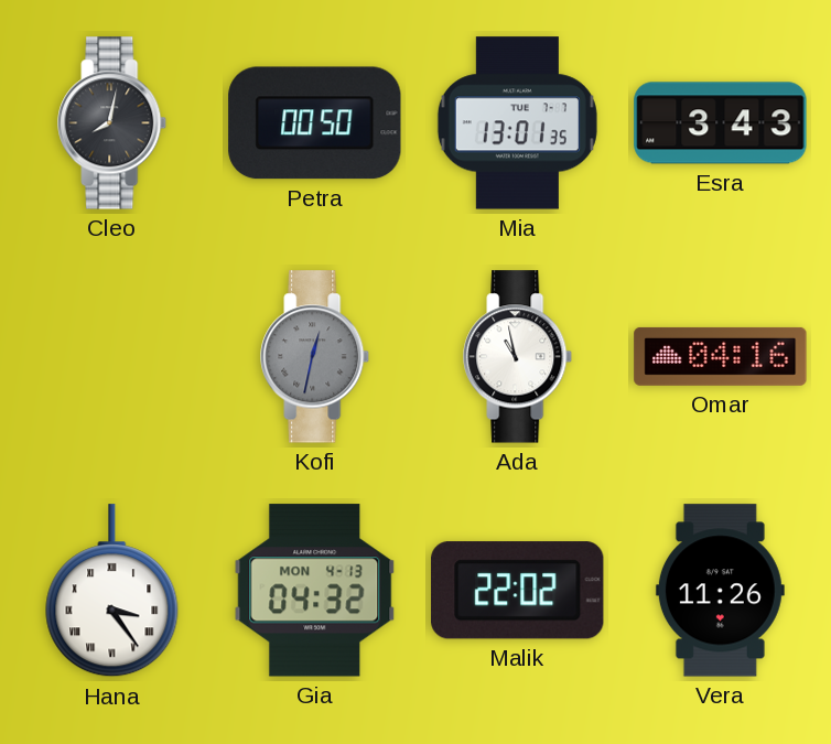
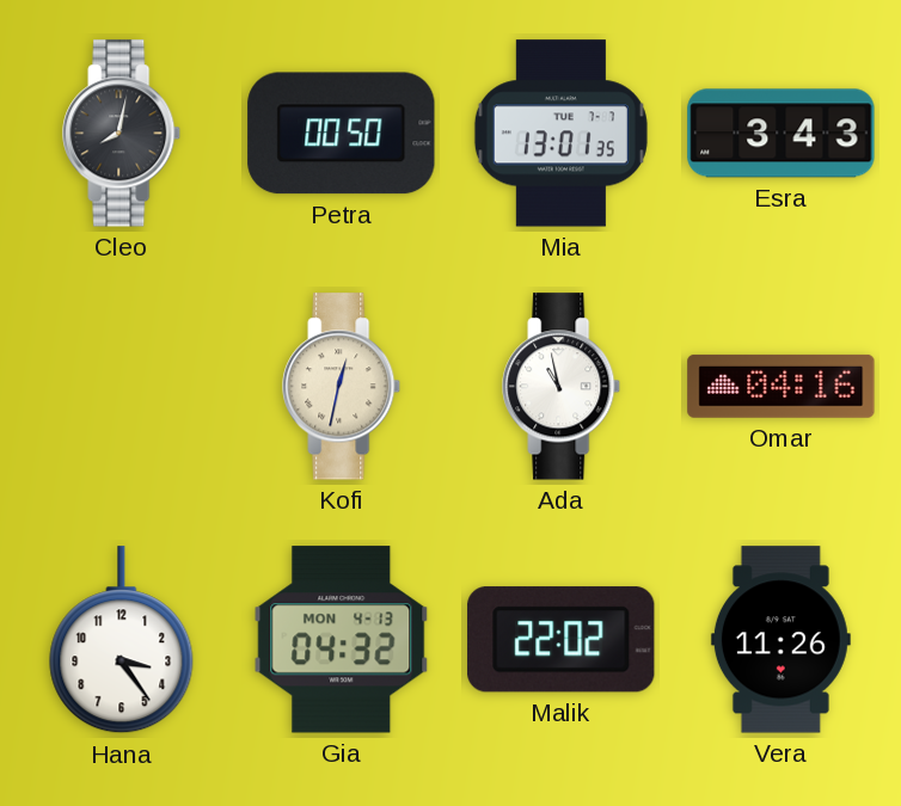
Kofi dial: grey -> cream
Hana numerals: Roman -> Arabic
